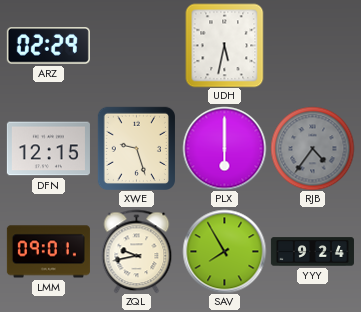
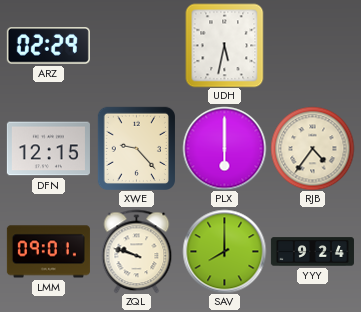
XWE: 9:27 -> 9:23
RJB dial: grey -> cream
ZQL: 9:43 -> 9:48
SAV: 7:55 -> 8:00
